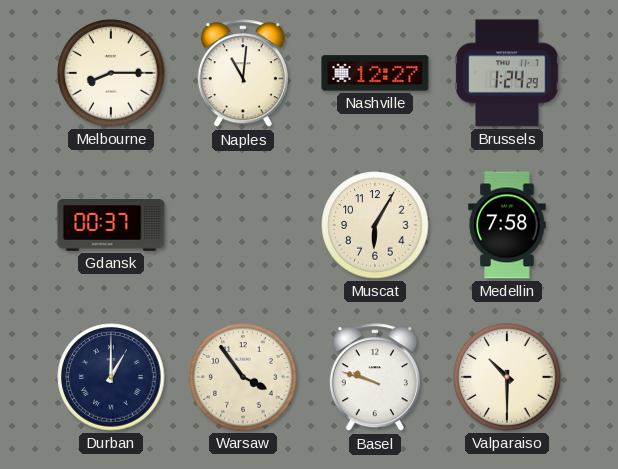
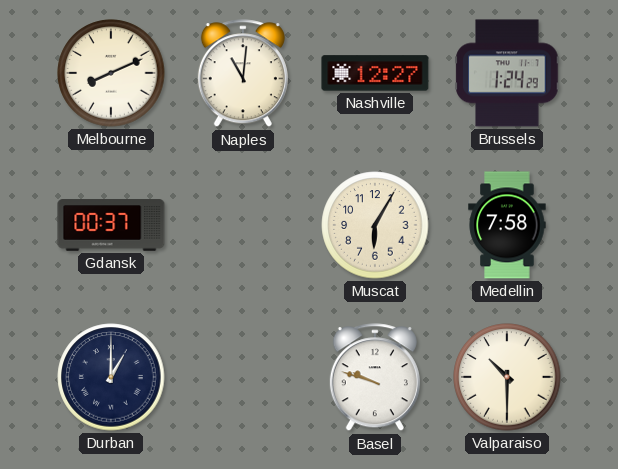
Melbourne: 8:15 -> 8:11
Warsaw: 3:54 -> none
